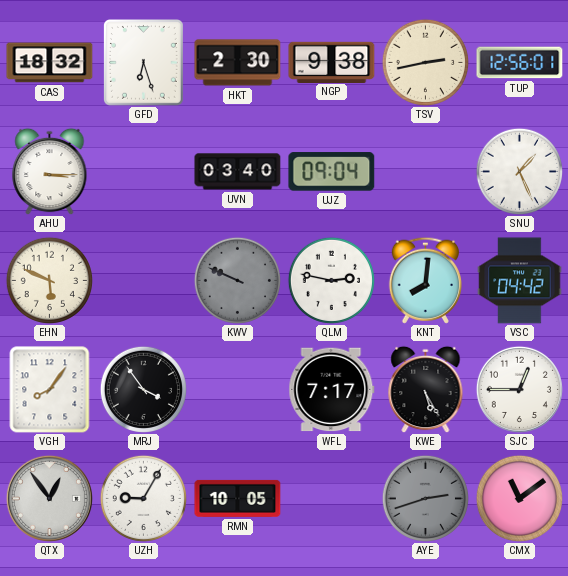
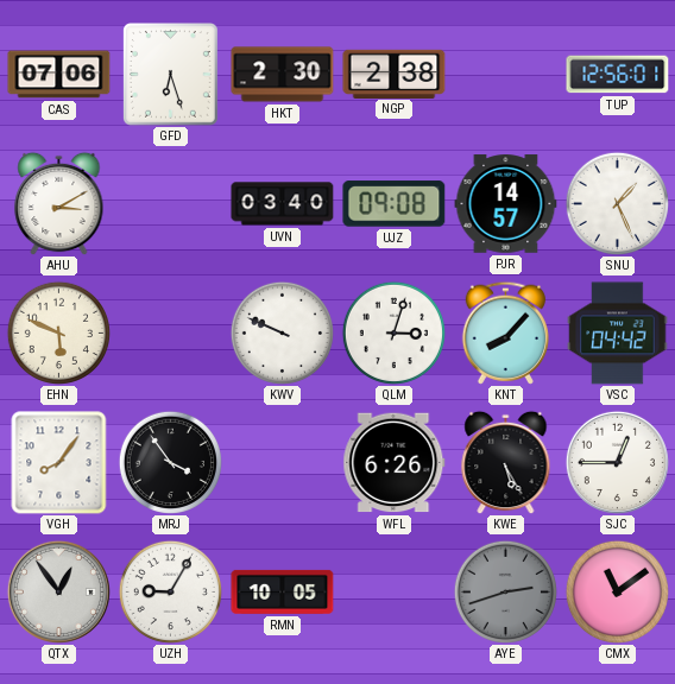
CAS: 18:32 -> 07:06
NGP: 9:38 -> 2:38
TSV: 2:43 -> none
AHU: 3:15 -> 3:10
UJZ: 09:04 -> 09:08
PJR: none -> 14:57
KWV dial: grey -> white
QLM: 2:47 -> 3:03
KNT: 8:01 -> 8:07
WFL: 7:17 -> 6:26
